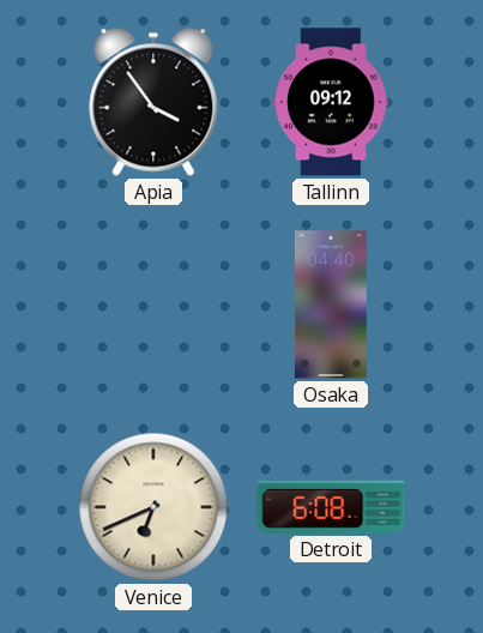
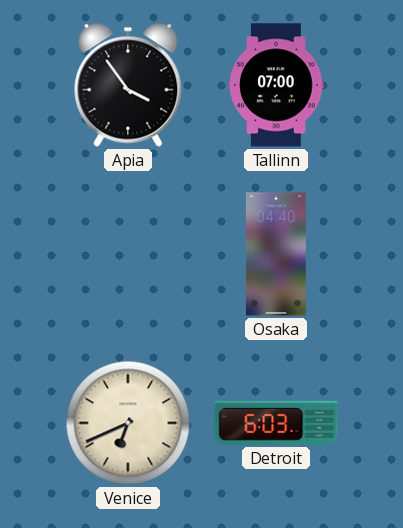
Tallinn: 09:12 -> 07:00
Detroit: 6:08 -> 6:03
